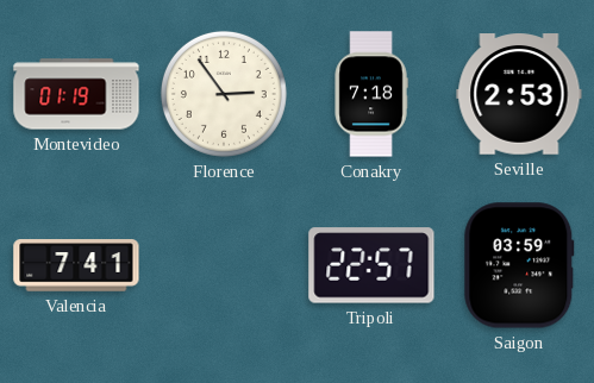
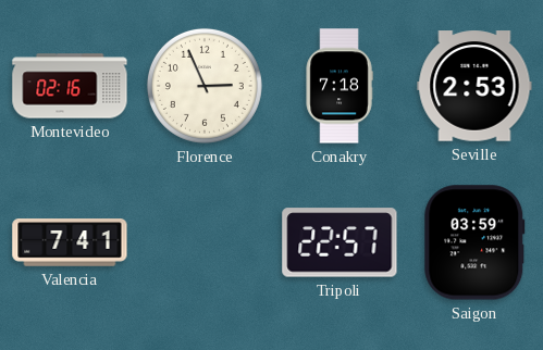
Montevideo: 01:19 -> 02:16
Florence: 2:54 -> 2:56
